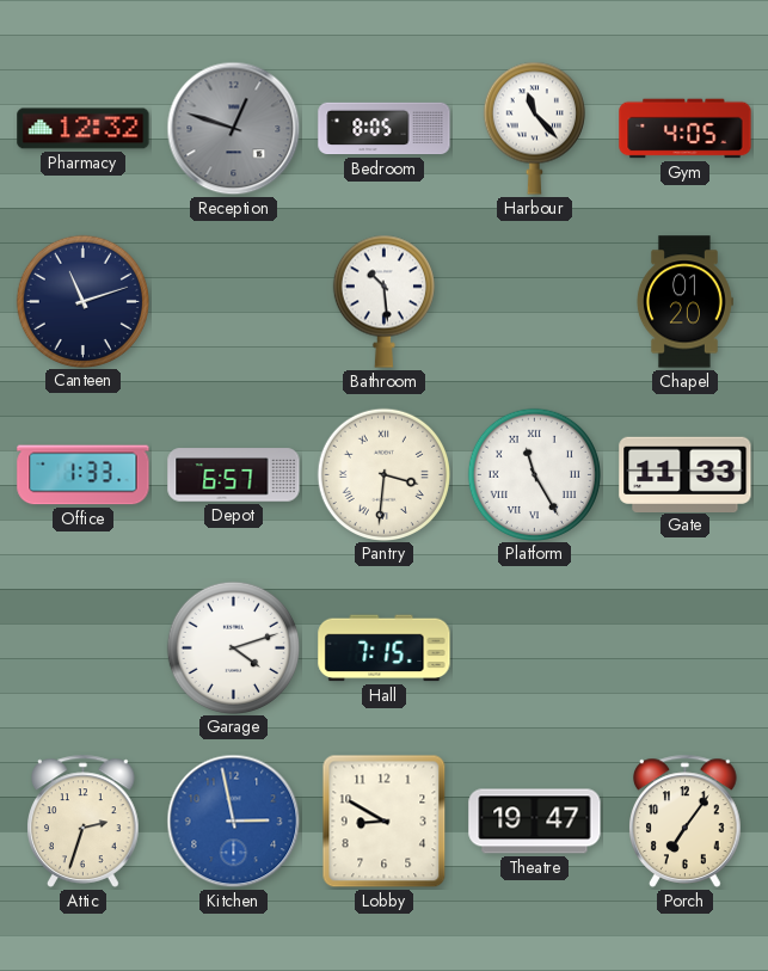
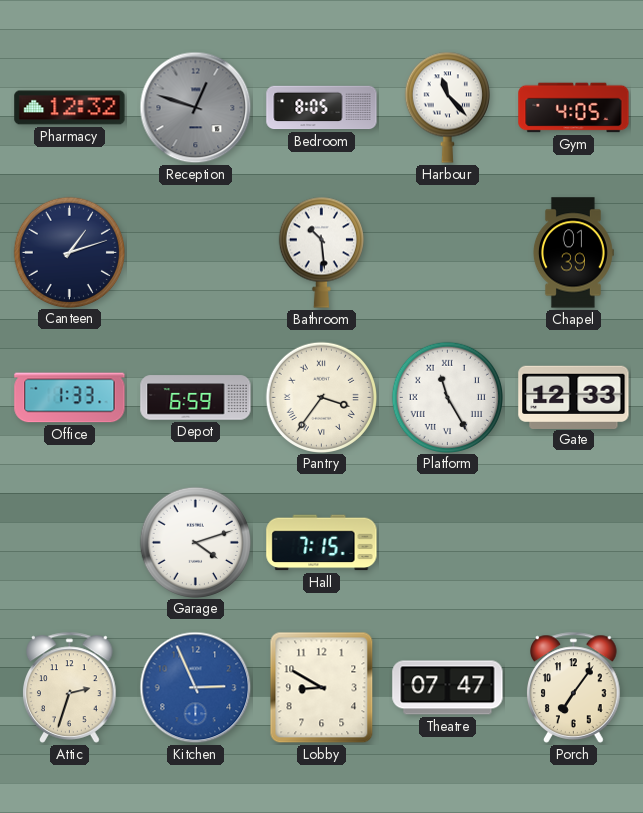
Canteen: 11:12 -> 1:12
Chapel: 01:20 -> 01:39
Depot: 6:57 -> 6:59
Pantry: 3:31 -> 3:36
Gate: 11:33 -> 12:33
Kitchen: 2:58 -> 2:56
Theatre: 19:47 -> 07:47
